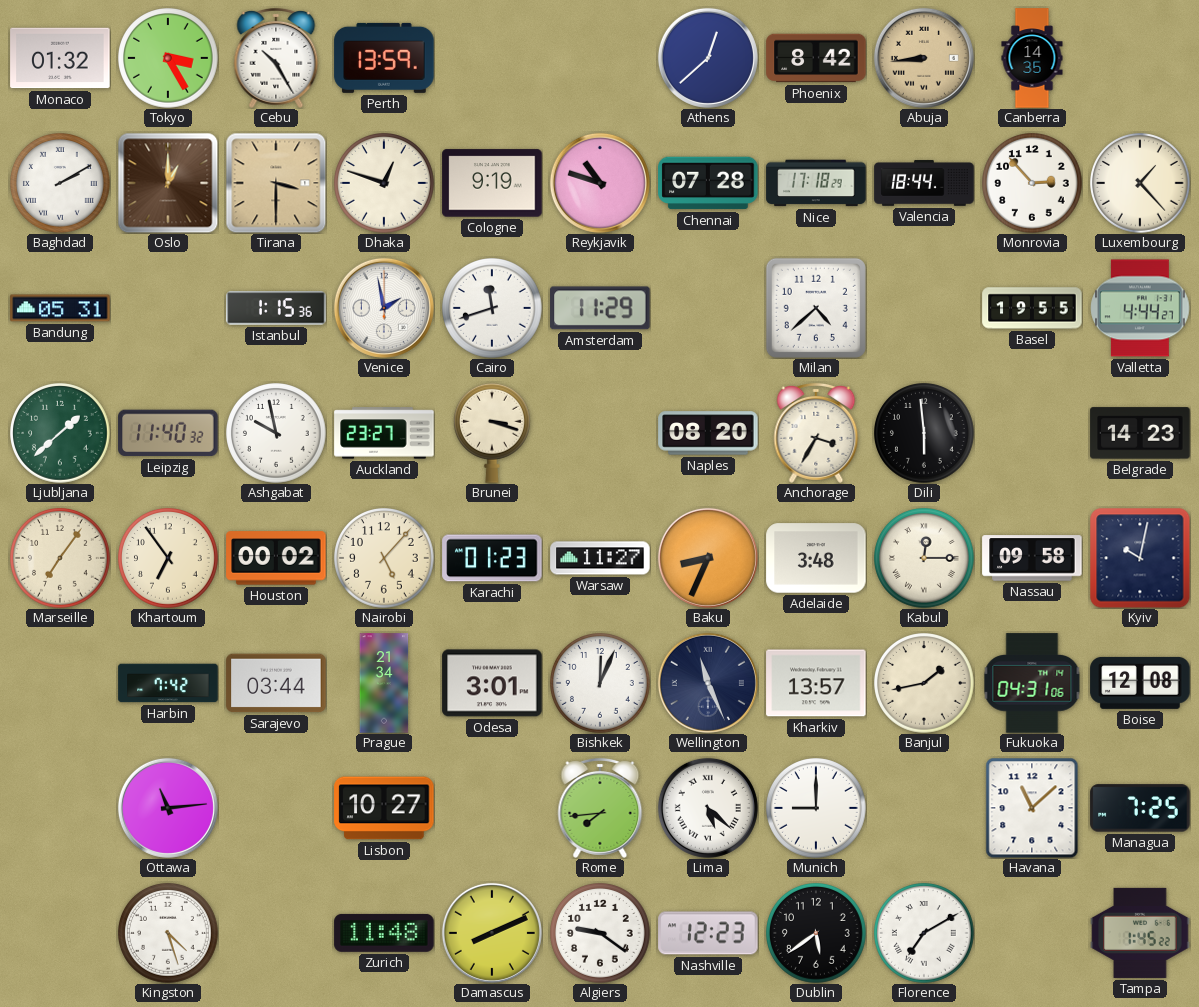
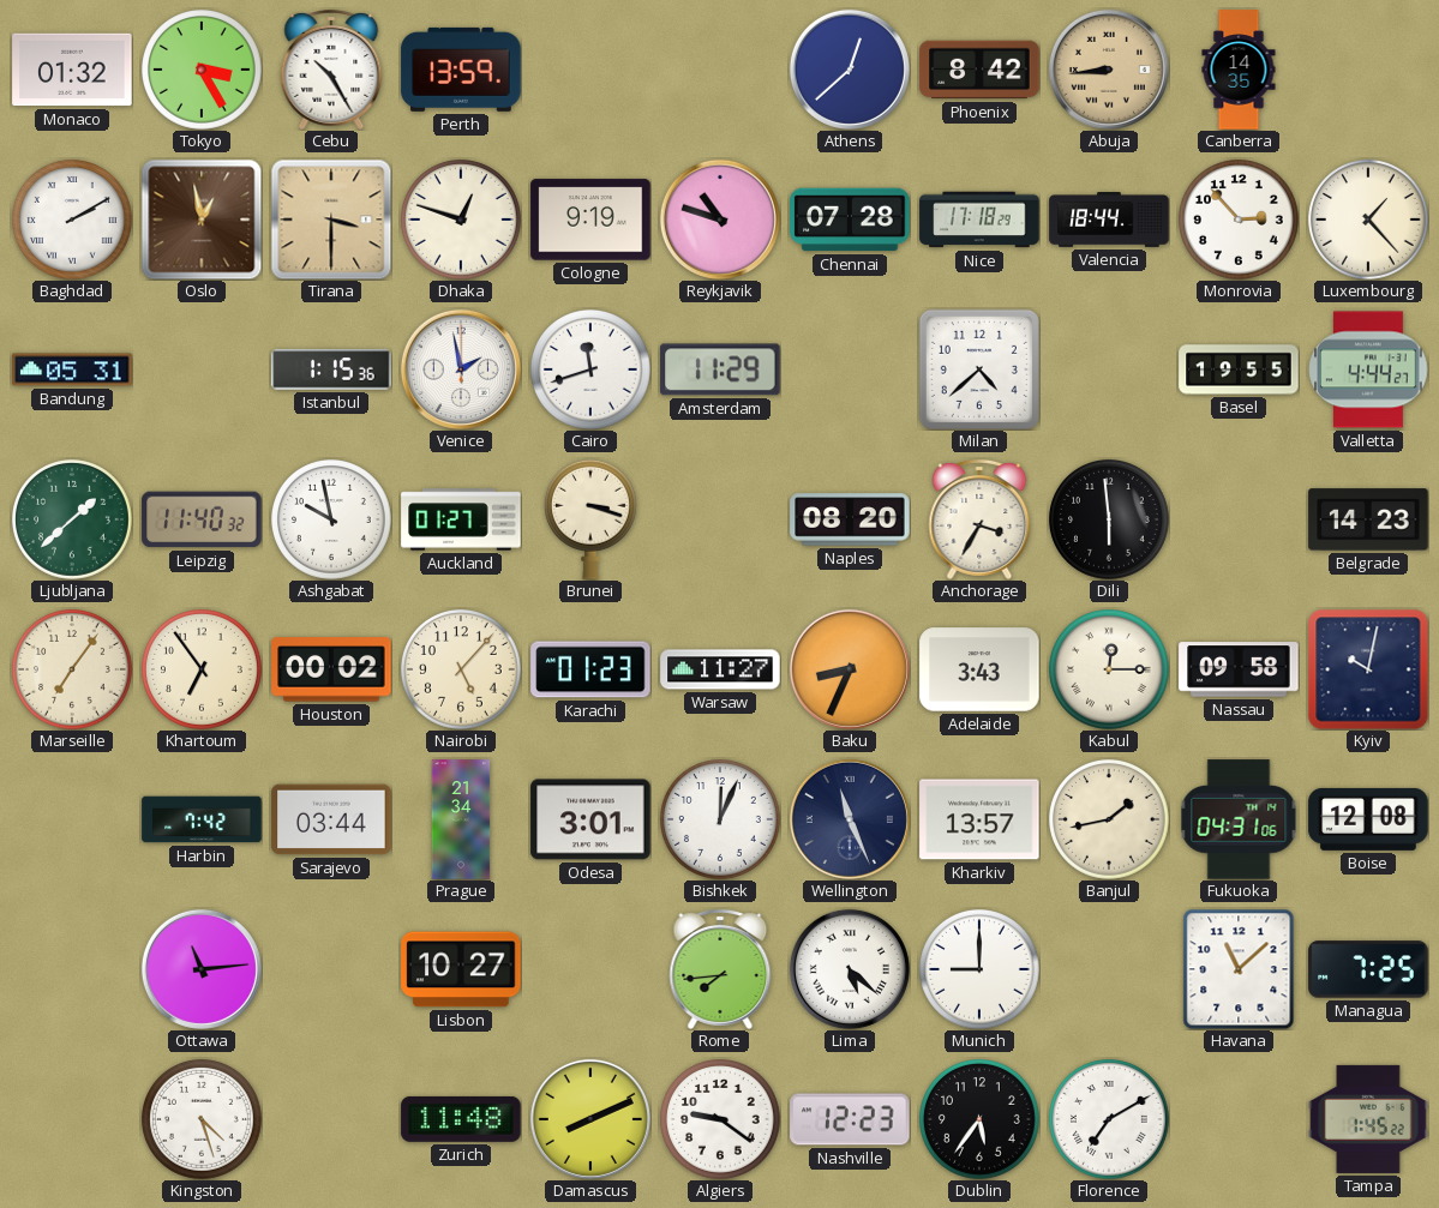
Oslo: 1:00 -> 12:58
Auckland: 23:27 -> 01:27
Adelaide: 3:48 -> 3:43
Dublin: 5:39 -> 5:36
